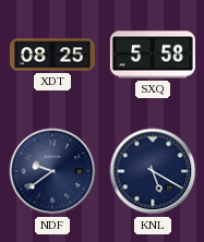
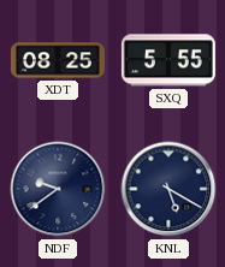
SXQ: 5:58 -> 5:55
